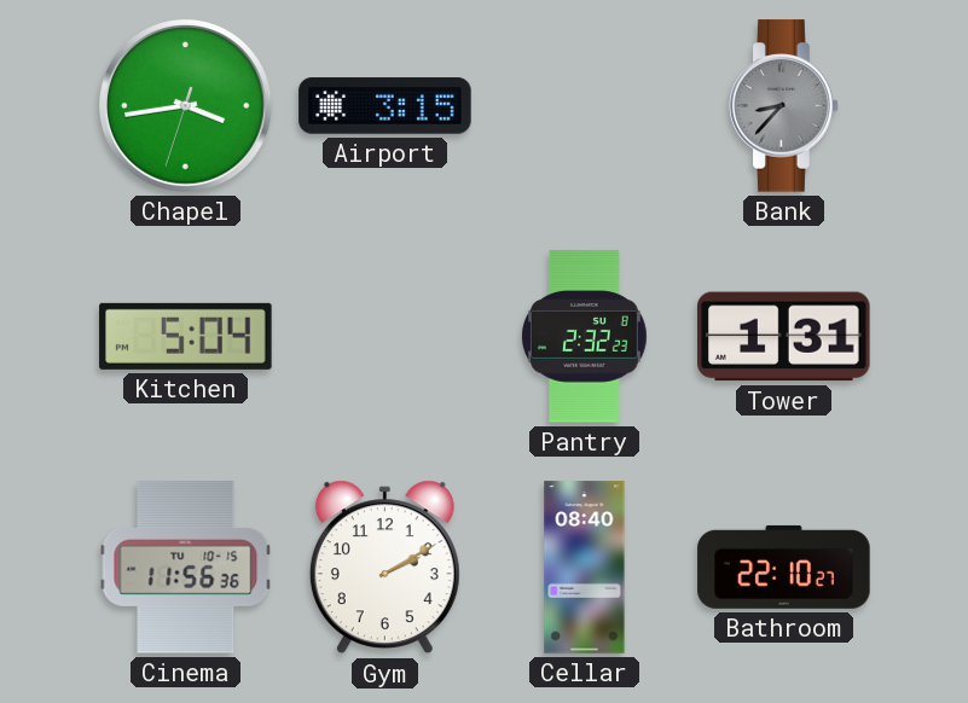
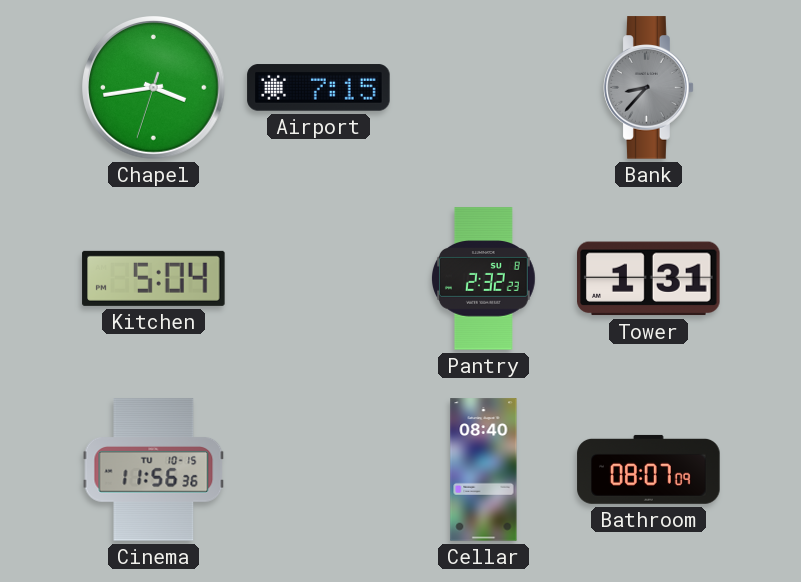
Airport: 3:15 -> 7:15
Gym: 2:10 -> none
Bathroom: 22:10 -> 08:07
